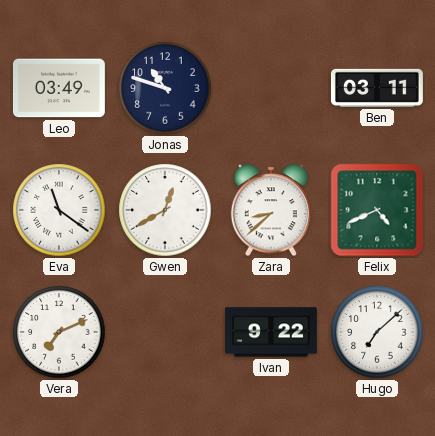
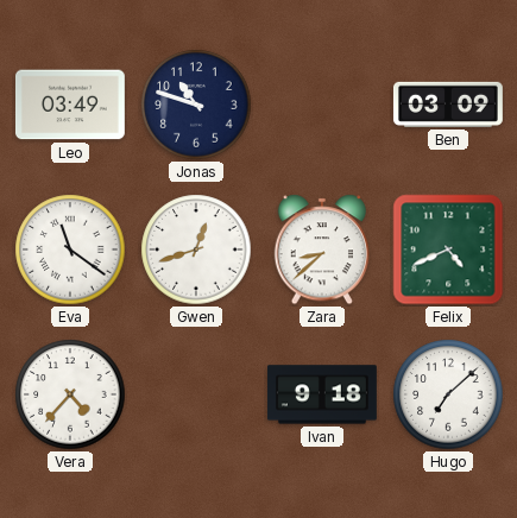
Ben: 03:11 -> 03:09
Gwen: 12:40 -> 12:42
Vera: 7:11 -> 4:37
Ivan: 9:22 -> 9:18
